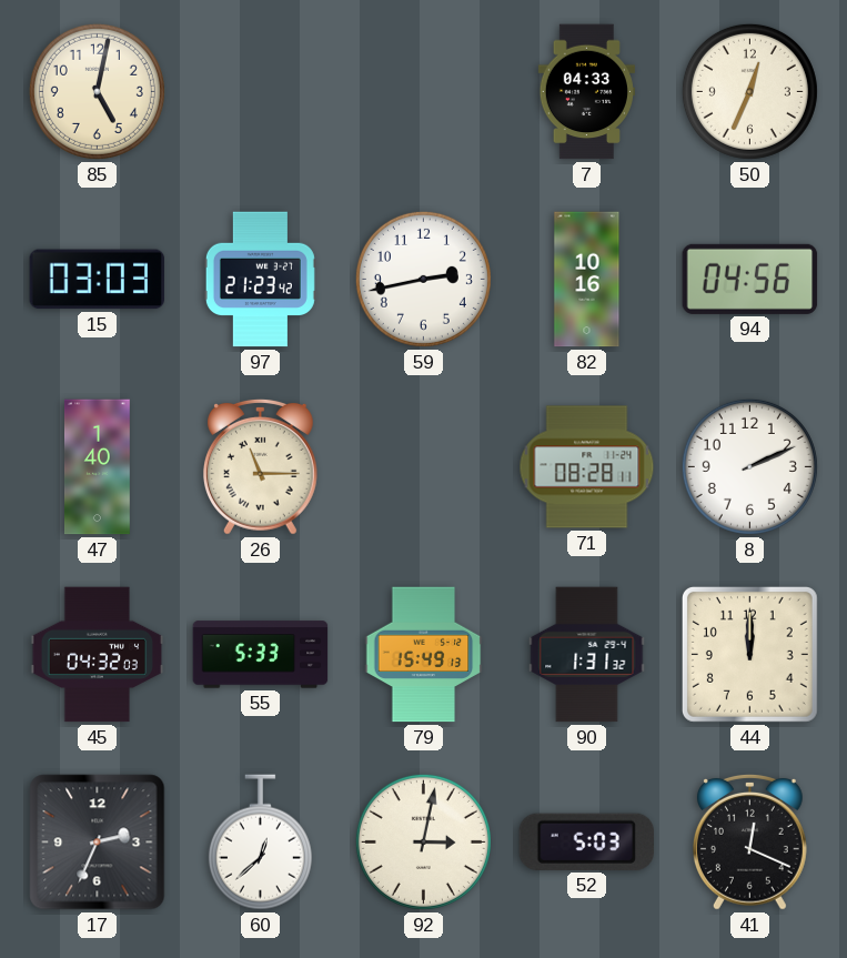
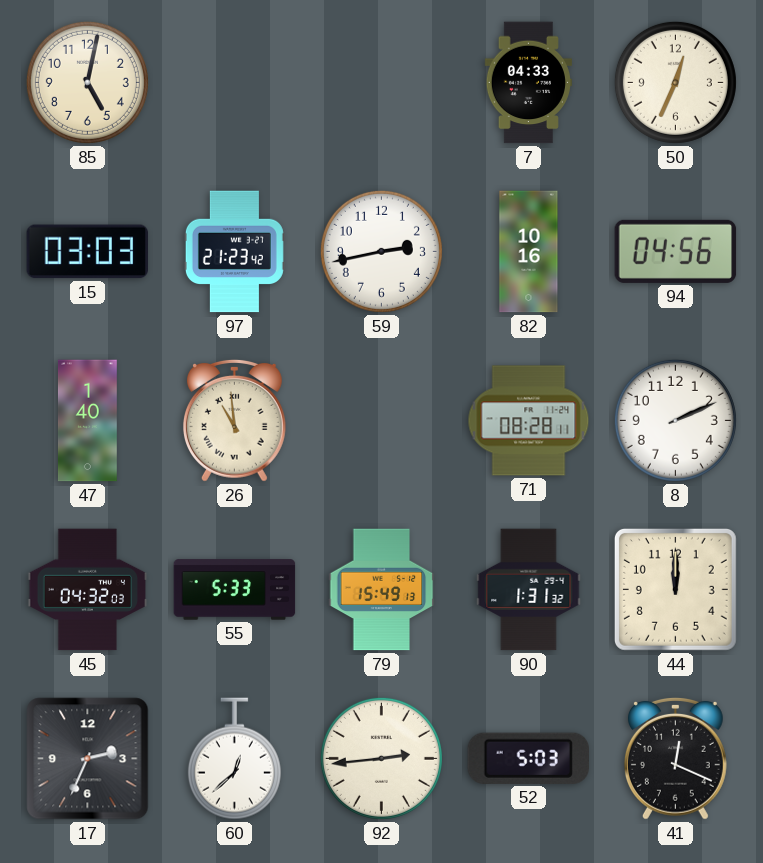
26: 11:15 -> 10:59
92: 3:02 -> 2:44
